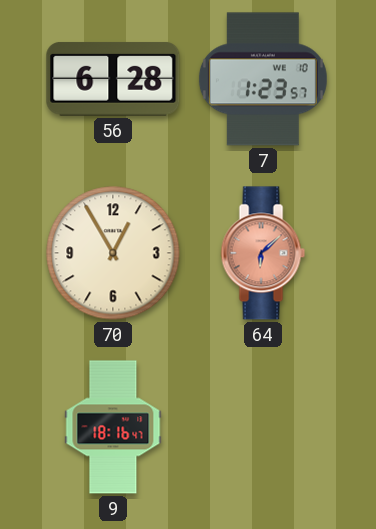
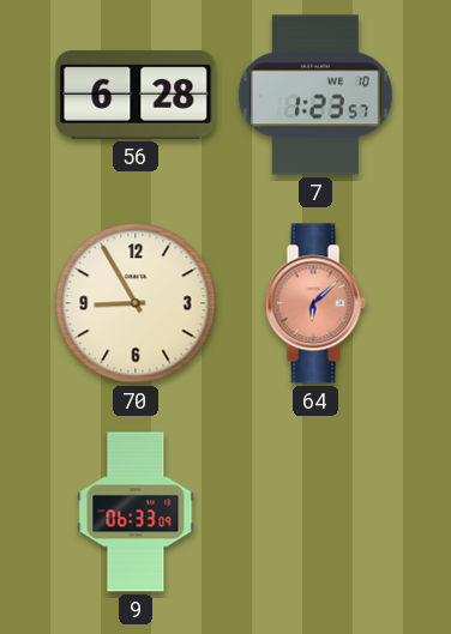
70: 12:55 -> 8:55
9: 18:16 -> 06:33
